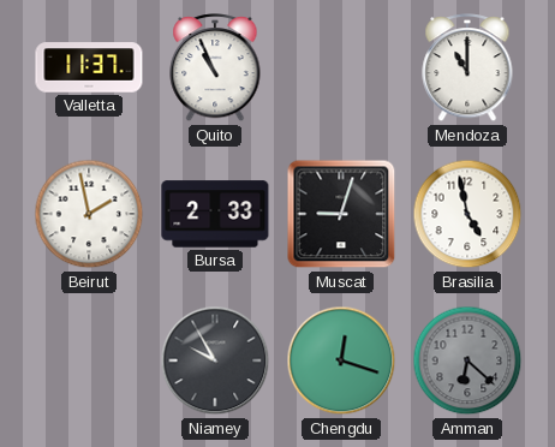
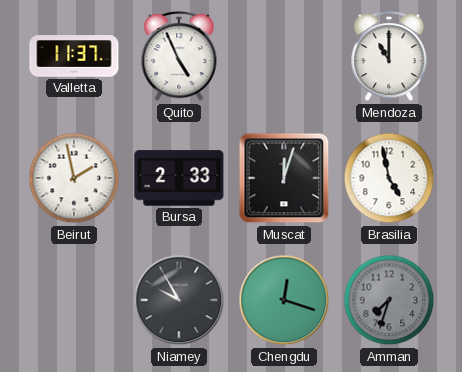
Quito: 10:56 -> 4:56
Muscat: 9:03 -> 12:03
Amman: 6:22 -> 7:33
